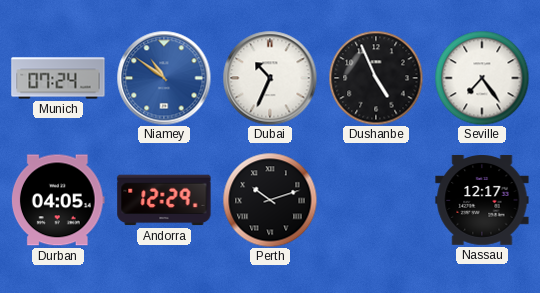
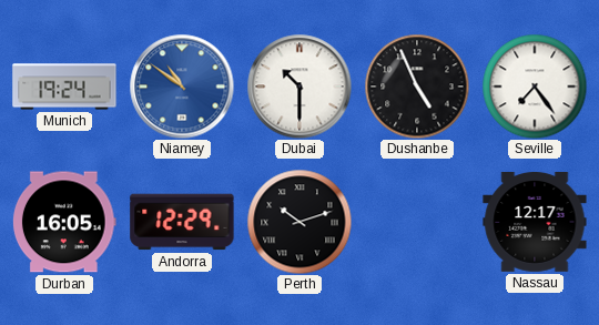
Munich: 07:24 -> 19:24
Dubai: 10:34 -> 10:30
Durban: 04:05 -> 16:05
